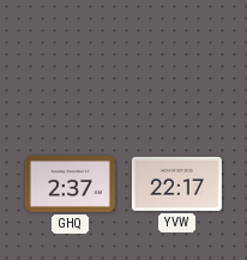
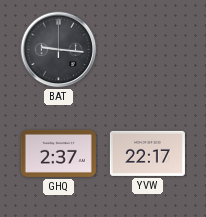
BAT: none -> 9:16
